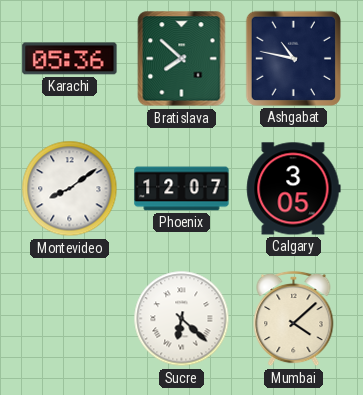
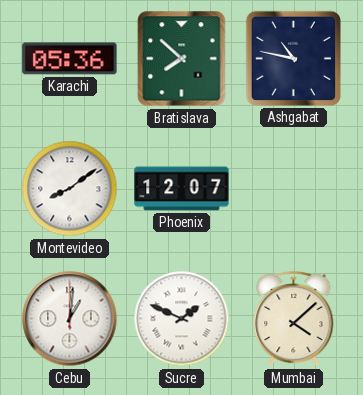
Calgary: 3:05 -> none
Cebu: none -> 1:01
Sucre: 6:22 -> 1:49
